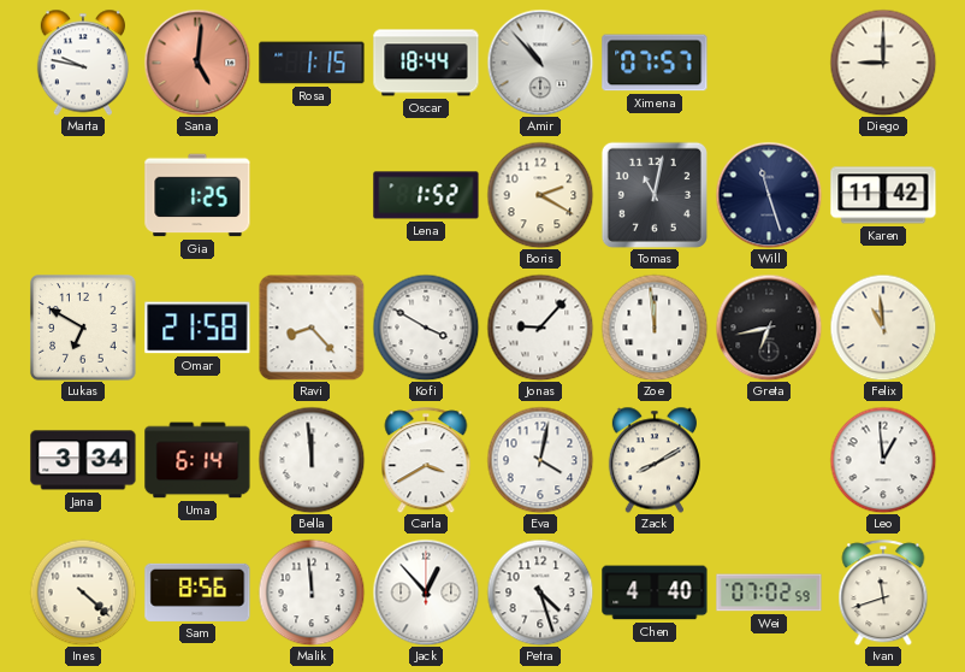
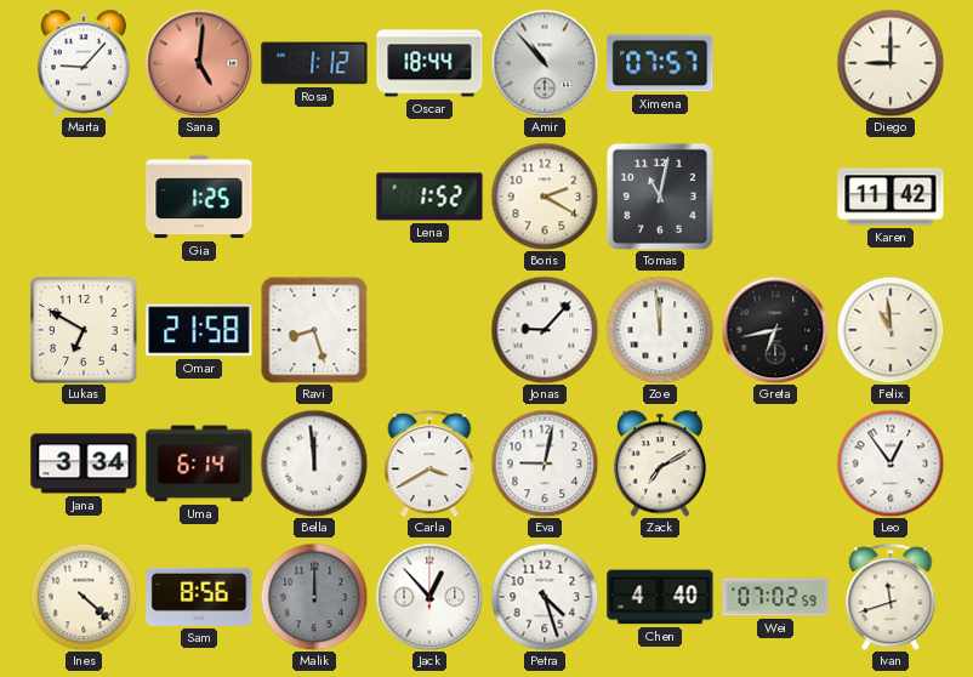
Marta: 9:47 -> 9:07
Rosa: 1:15 -> 1:12
Will: 11:27 -> none
Ravi: 8:23 -> 8:27
Kofi: 3:50 -> none
Eva: 4:02 -> 9:02
Zack: 8:10 -> 7:10
Leo: 12:59 -> 12:54
Malik: 11:59 -> 12:00
Malik dial: white -> grey
